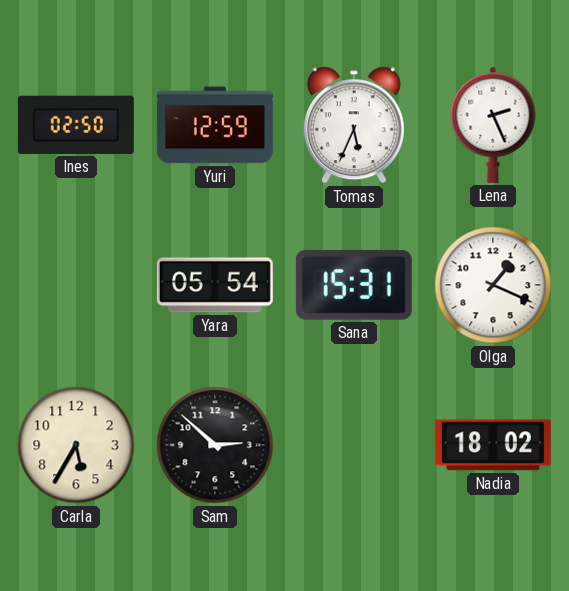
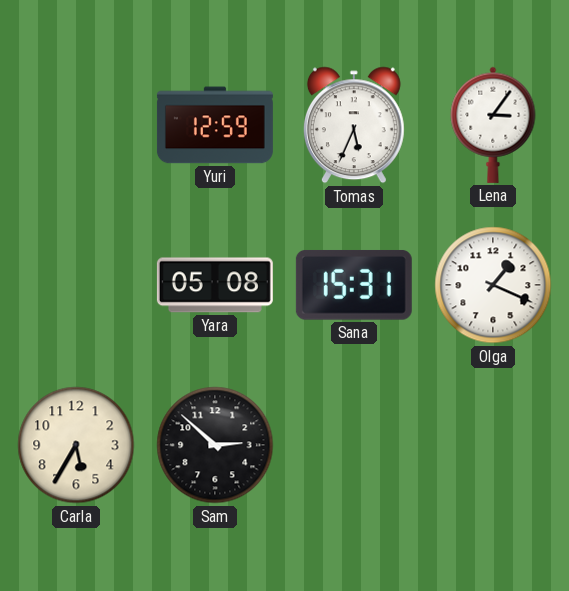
Ines: 02:50 -> none
Lena: 2:26 -> 3:06
Yara: 05:54 -> 05:08
Nadia: 18:02 -> none
